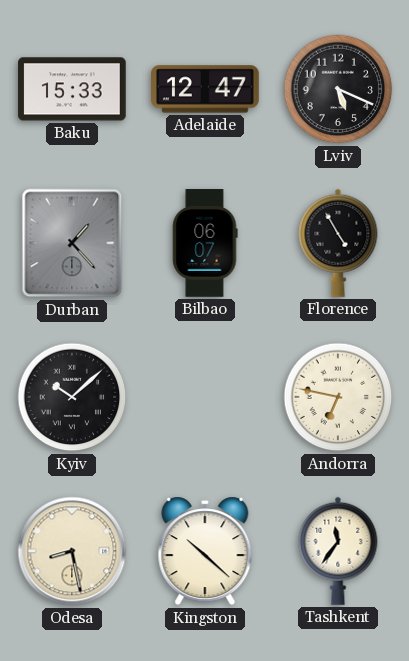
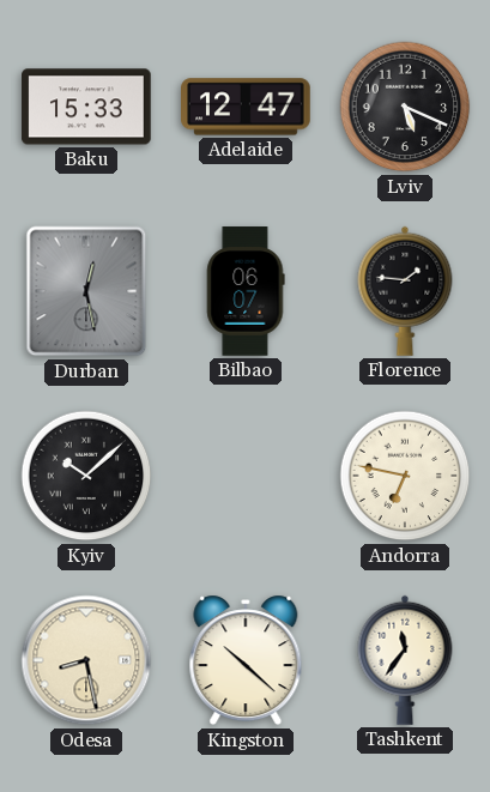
Durban: 1:23 -> 12:28
Florence: 4:55 -> 1:46
